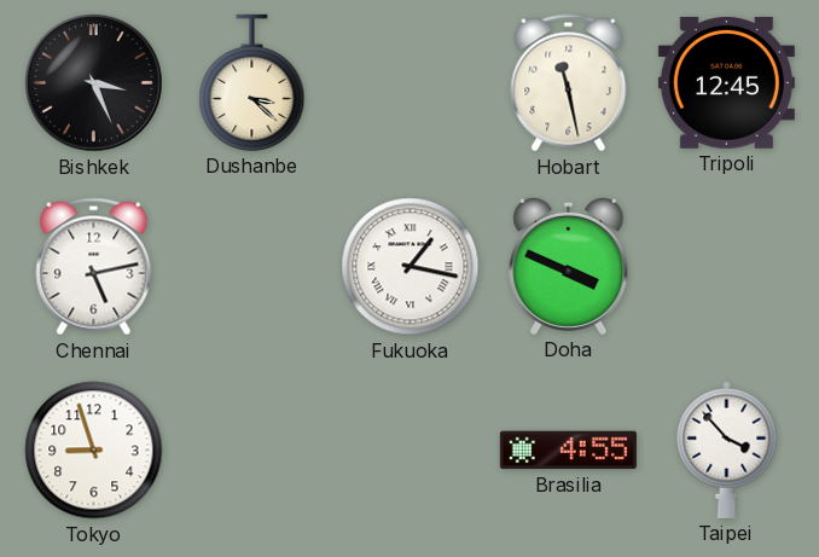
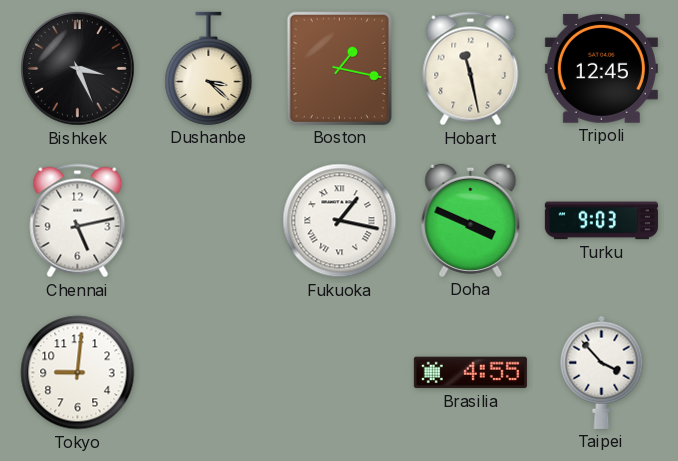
Boston: none -> 1:17
Turku: none -> 9:03
Tokyo: 8:57 -> 9:01
